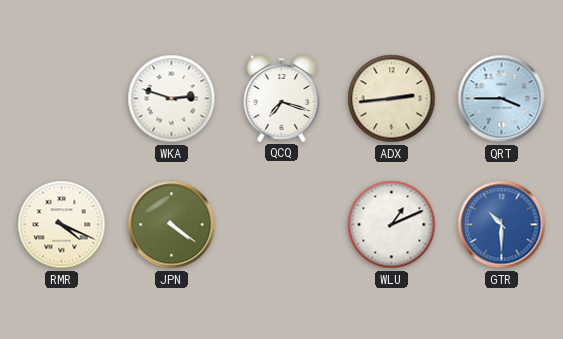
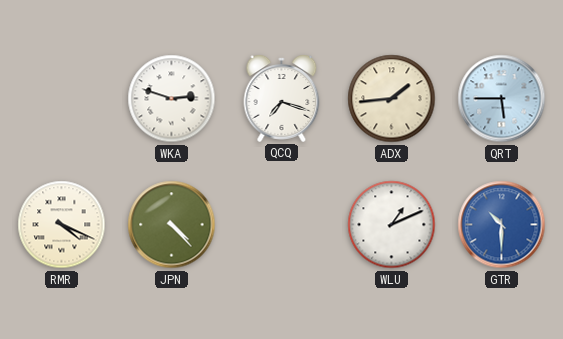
ADX: 2:44 -> 1:44
QRT: 3:45 -> 5:45
JPN: 4:21 -> 4:23
